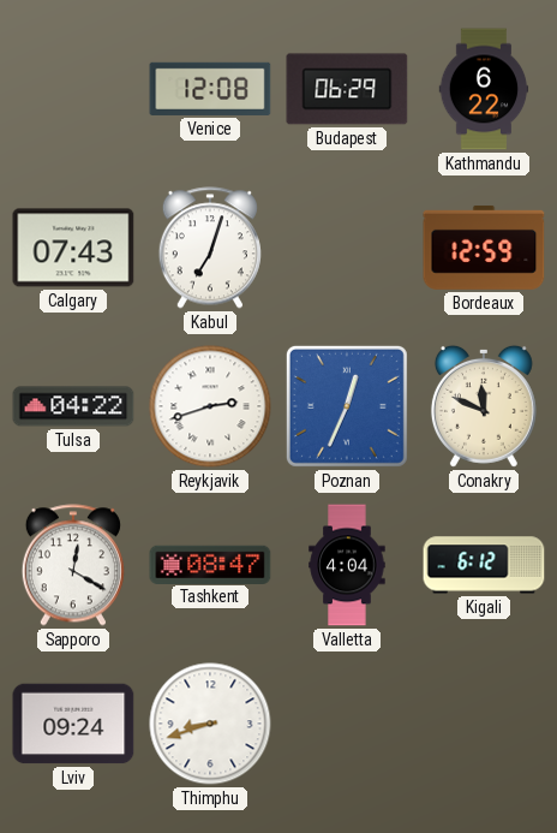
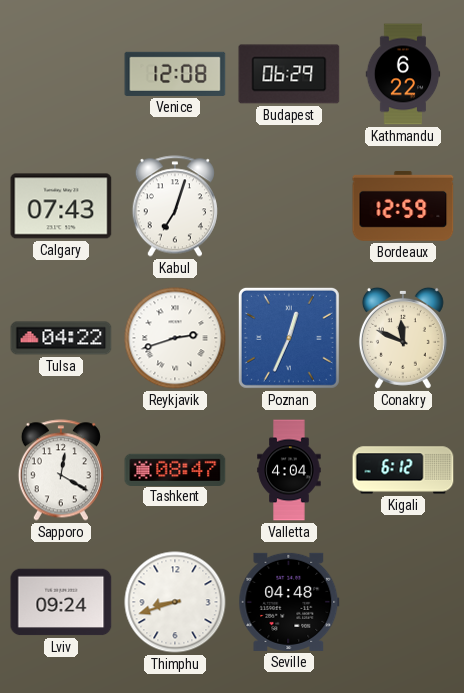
Seville: none -> 04:48
